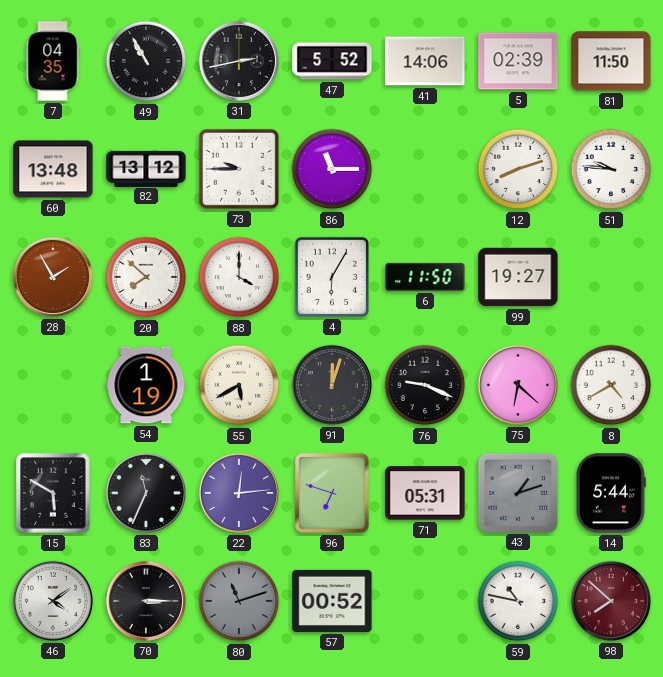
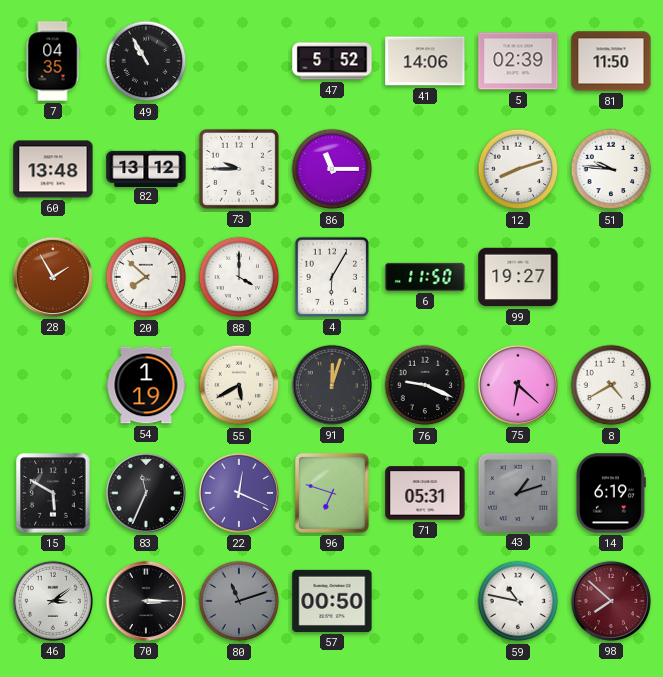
31: 2:43 -> none
22: 12:14 -> 12:19
14: 5:44 -> 6:19
46: 4:09 -> 3:09
57: 00:52 -> 00:50
